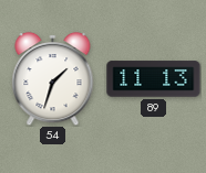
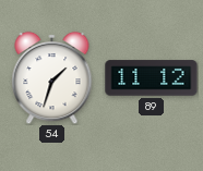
89: 11:13 -> 11:12
